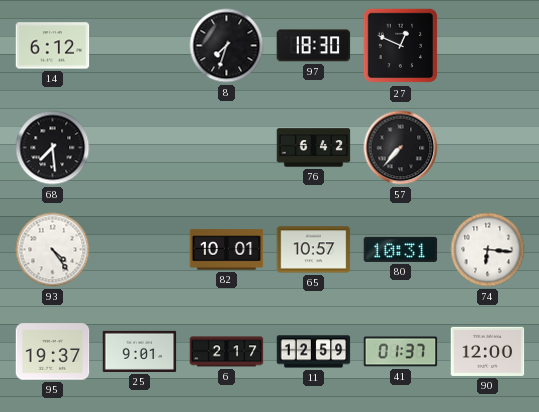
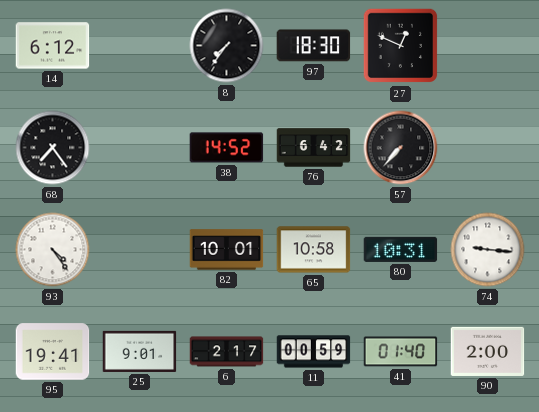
8: 7:33 -> 7:36
68: 7:29 -> 7:24
38: none -> 14:52
65: 10:57 -> 10:58
74: 6:16 -> 9:16
95: 19:37 -> 19:41
11: 12:59 -> 00:59
41: 01:37 -> 01:40
90: 12:00 -> 2:00
